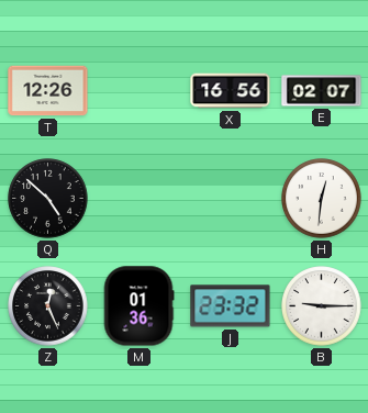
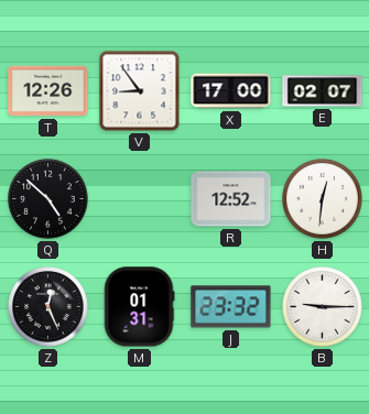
V: none -> 8:54
X: 16:56 -> 17:00
R: none -> 12:52
M: 01:36 -> 01:31
